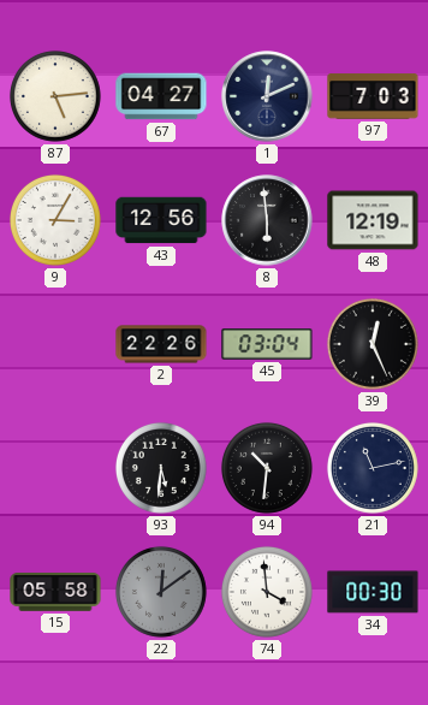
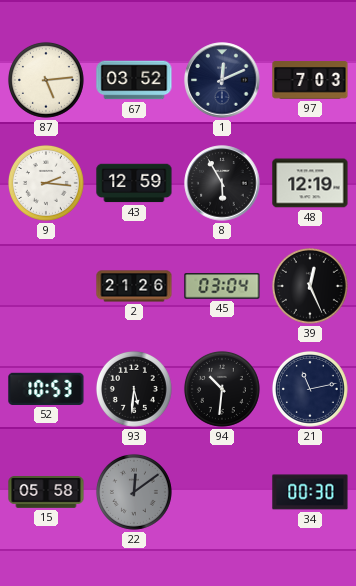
67: 04:27 -> 03:52
9: 3:05 -> 2:16
43: 12:56 -> 12:59
8: 5:59 -> 5:55
2: 22:26 -> 21:26
52: none -> 10:53
74: 3:59 -> none
